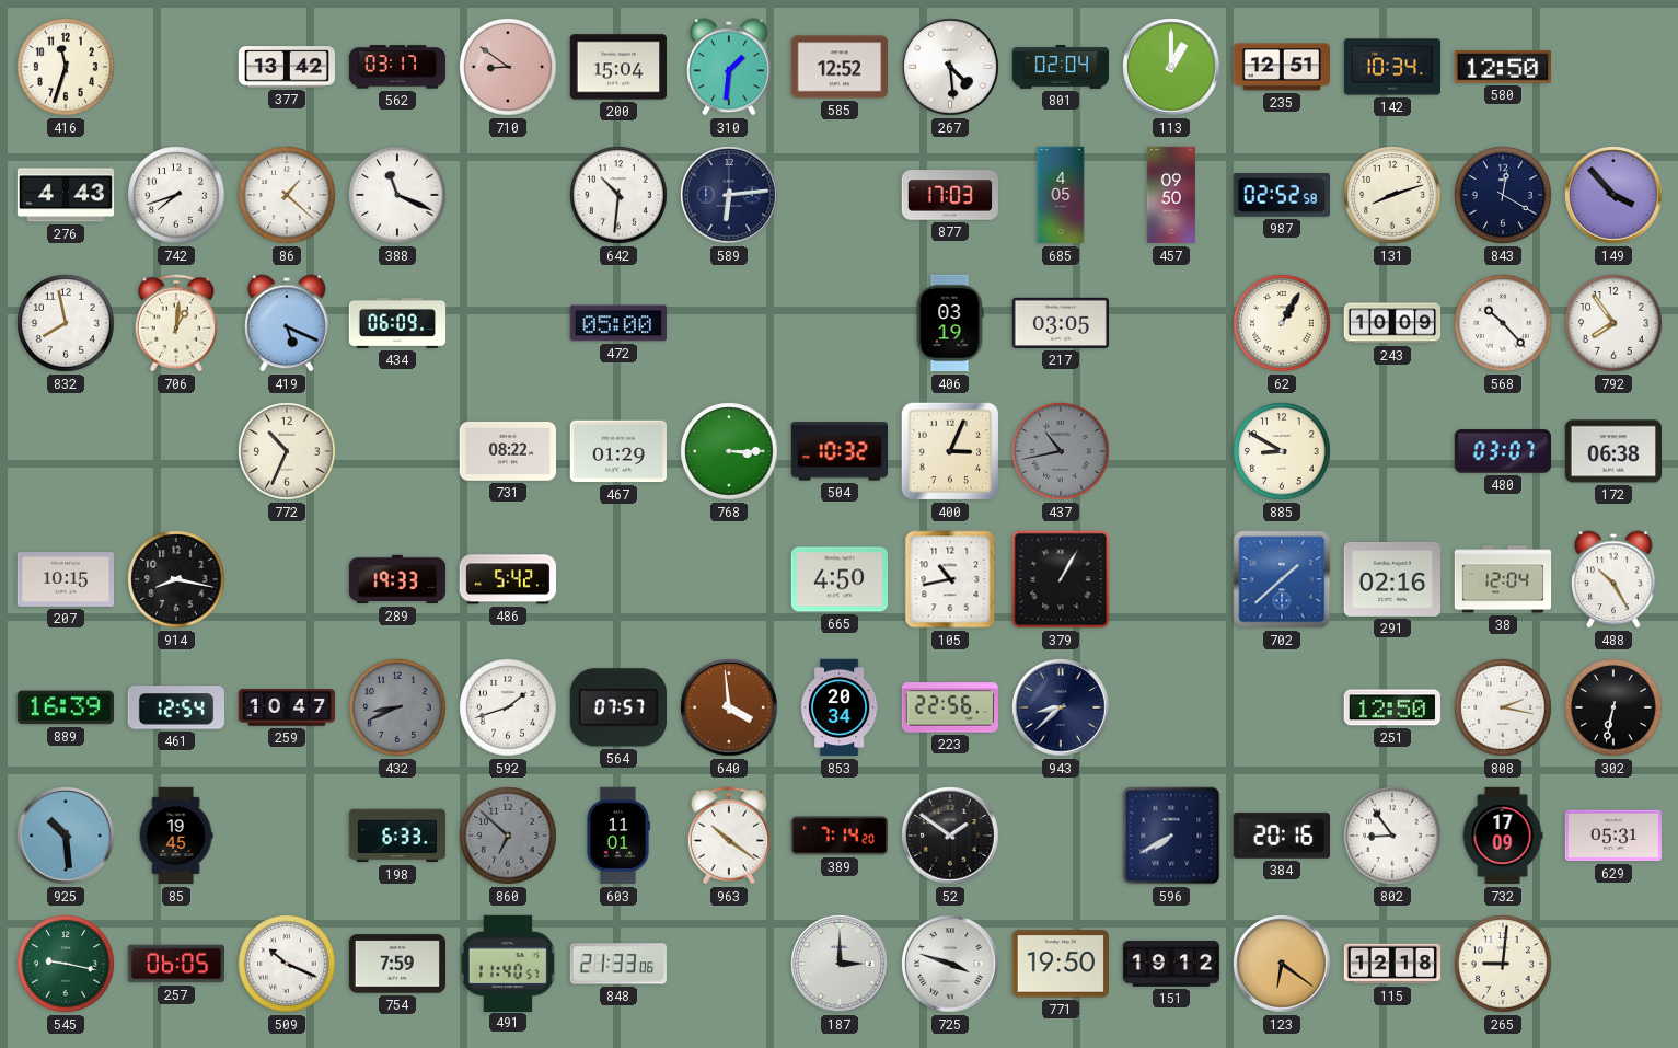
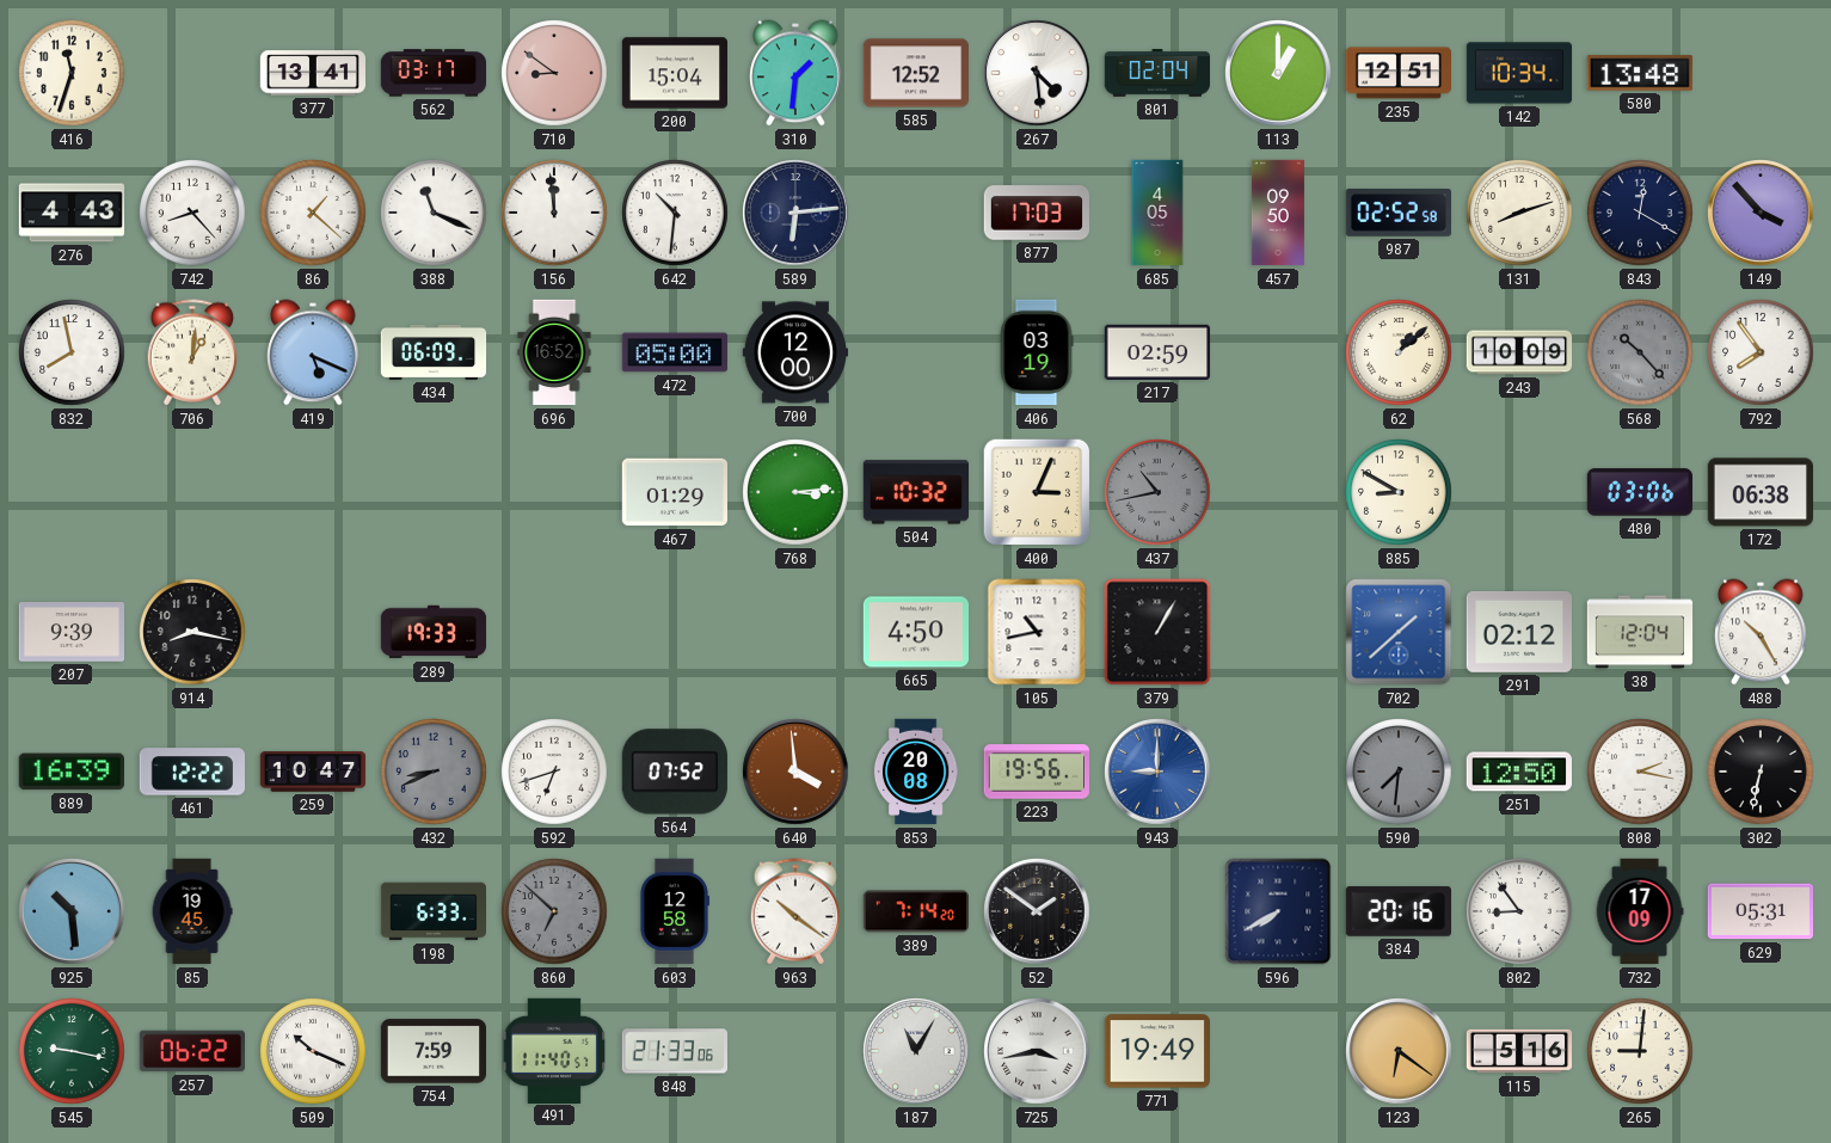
377: 13:42 -> 13:41
580: 12:50 -> 13:48
742: 7:42 -> 8:23
156: none -> 11:59
696: none -> 16:52
700: none -> 12:00
217: 03:05 -> 02:59
62: 1:05 -> 1:08
568 dial: white -> grey
772: 10:34 -> none
731: 08:22 -> none
768: 3:15 -> 3:14
480: 03:07 -> 03:06
207: 10:15 -> 9:39
486: 5:42 -> none
291: 02:16 -> 02:12
461: 12:54 -> 12:22
592: 1:42 -> 6:42
564: 07:57 -> 07:52
853: 20:34 -> 20:08
223: 22:56 -> 19:56
943: 8:38 -> 9:00
943 dial: navy -> blue
590: none -> 7:31
603: 11:01 -> 12:58
257: 06:05 -> 06:22
187: 3:00 -> 11:05
725: 3:48 -> 3:43
771: 19:50 -> 19:49
151: 19:12 -> none
115: 12:18 -> 5:16
